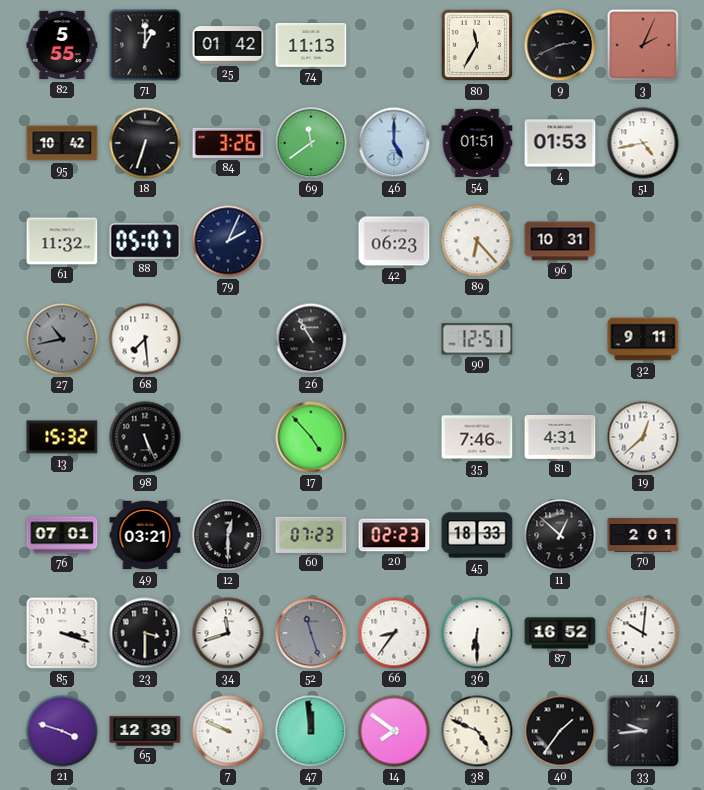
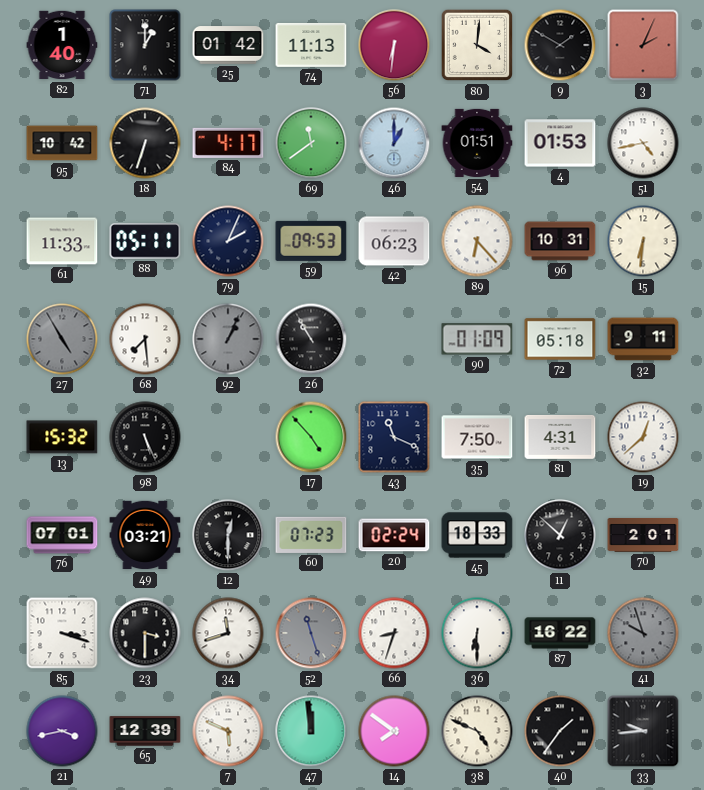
82: 5:55 -> 1:40
56: none -> 6:31
80: 11:35 -> 4:01
9: 2:41 -> 1:50
84: 3:26 -> 4:17
46: 5:00 -> 1:00
61: 11:32 -> 11:33
88: 05:07 -> 05:11
59: none -> 09:53
15: none -> 6:31
27: 10:43 -> 4:55
92: none -> 1:04
90: 12:51 -> 01:09
72: none -> 05:18
43: none -> 11:19
35: 7:46 -> 7:50
20: 02:23 -> 02:24
66: 8:36 -> 8:33
87: 16:52 -> 16:22
41: 10:01 -> 9:57
41 dial: white -> grey
21: 3:48 -> 3:43
7: 9:49 -> 5:49
